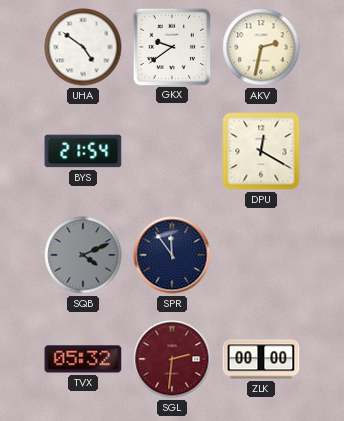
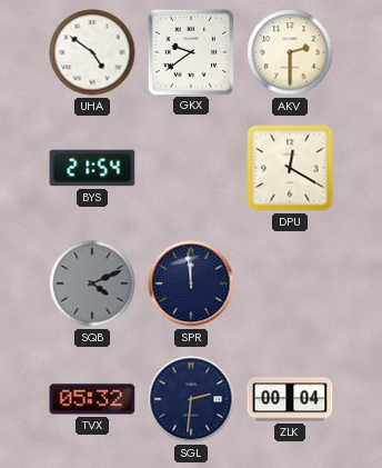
AKV: 2:32 -> 2:30
SPR: 11:54 -> 11:59
SGL dial: burgundy -> navy
ZLK: 00:00 -> 00:04
